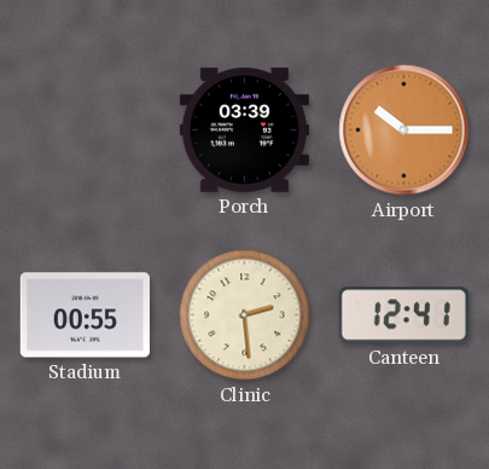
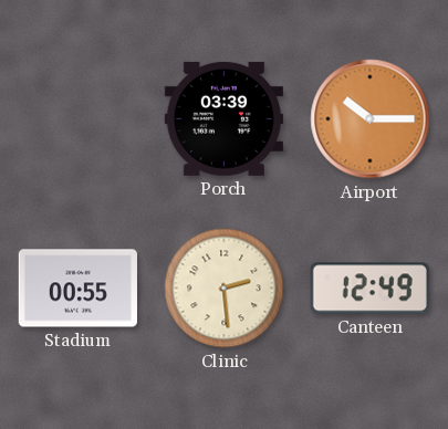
Canteen: 12:41 -> 12:49
